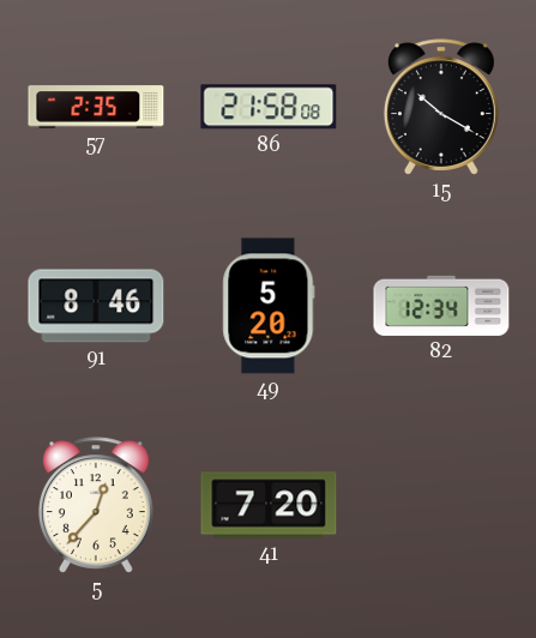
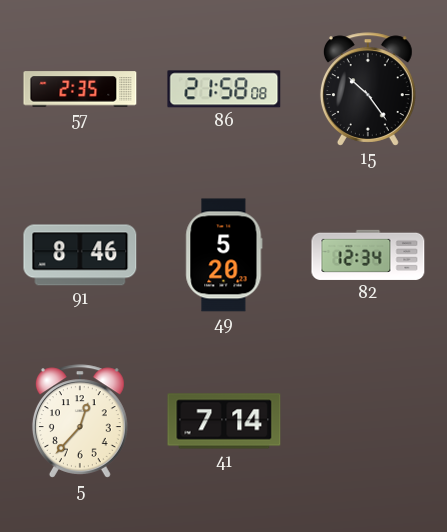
15: 10:20 -> 10:24
41: 7:20 -> 7:14
